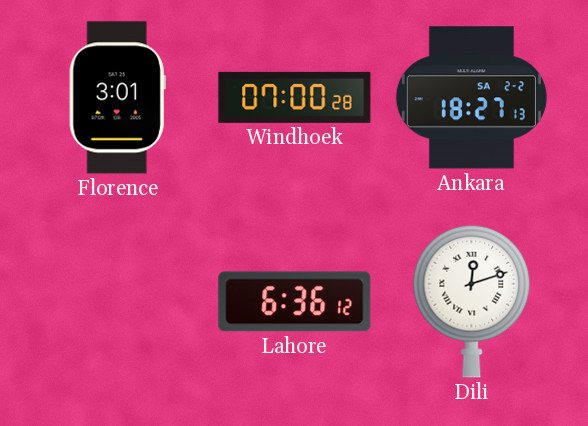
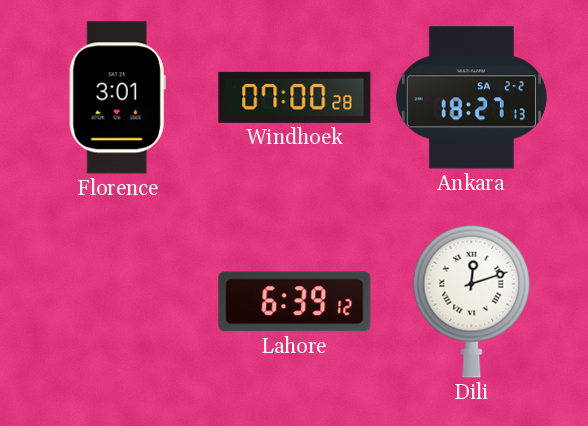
Lahore: 6:36 -> 6:39
